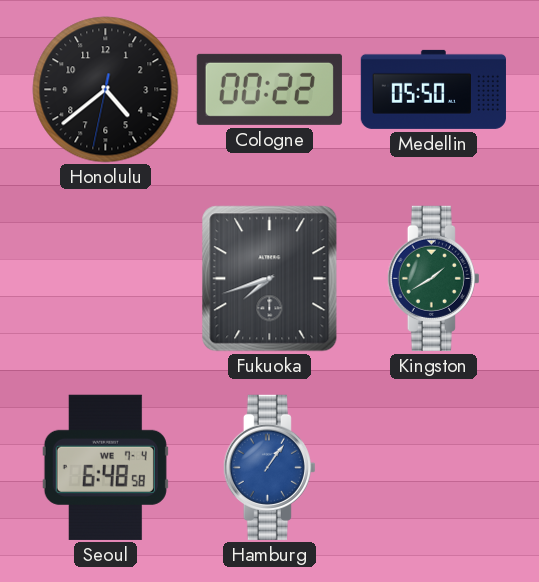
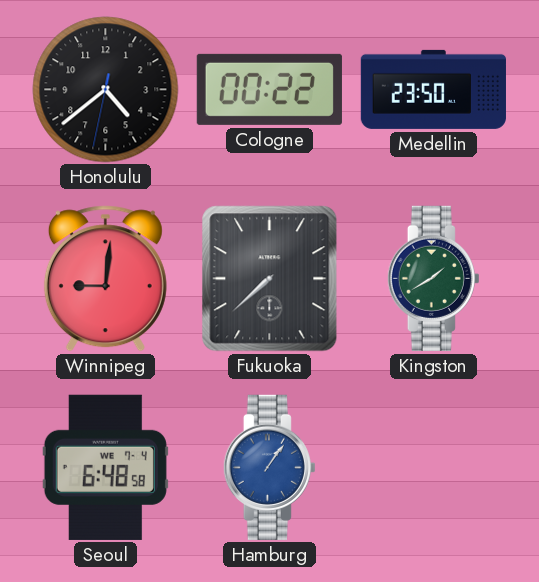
Medellin: 05:50 -> 23:50
Winnipeg: none -> 9:01
Fukuoka: 7:42 -> 7:38
